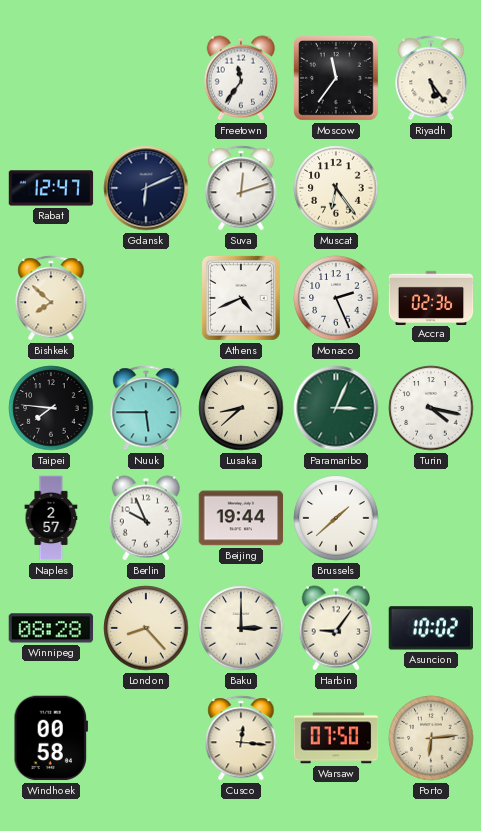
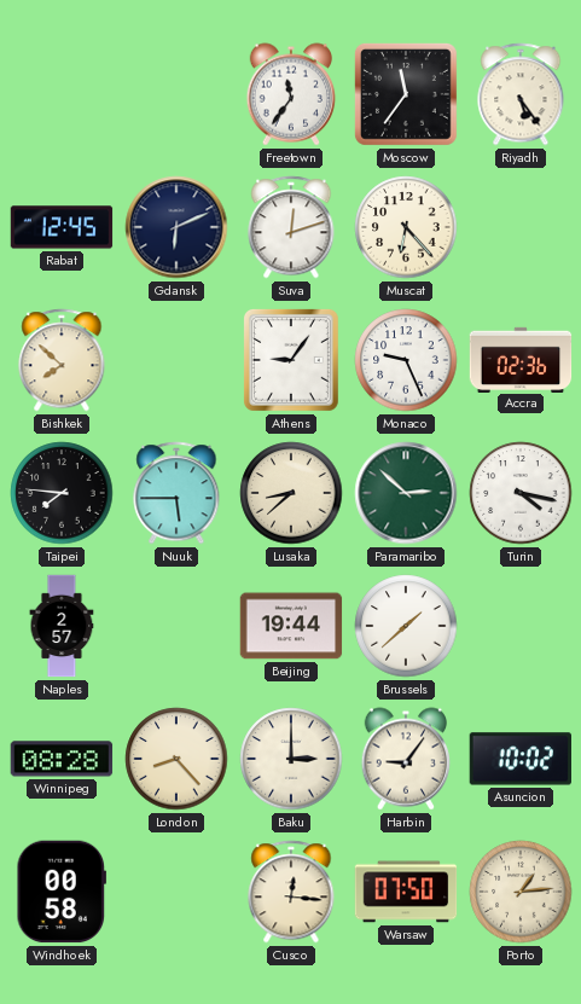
Rabat: 12:47 -> 12:45
Muscat: 6:24 -> 6:23
Athens: 4:41 -> 9:06
Monaco: 2:26 -> 9:26
Paramaribo: 3:04 -> 2:52
Berlin: 9:56 -> none
Porto: 6:14 -> 1:14
